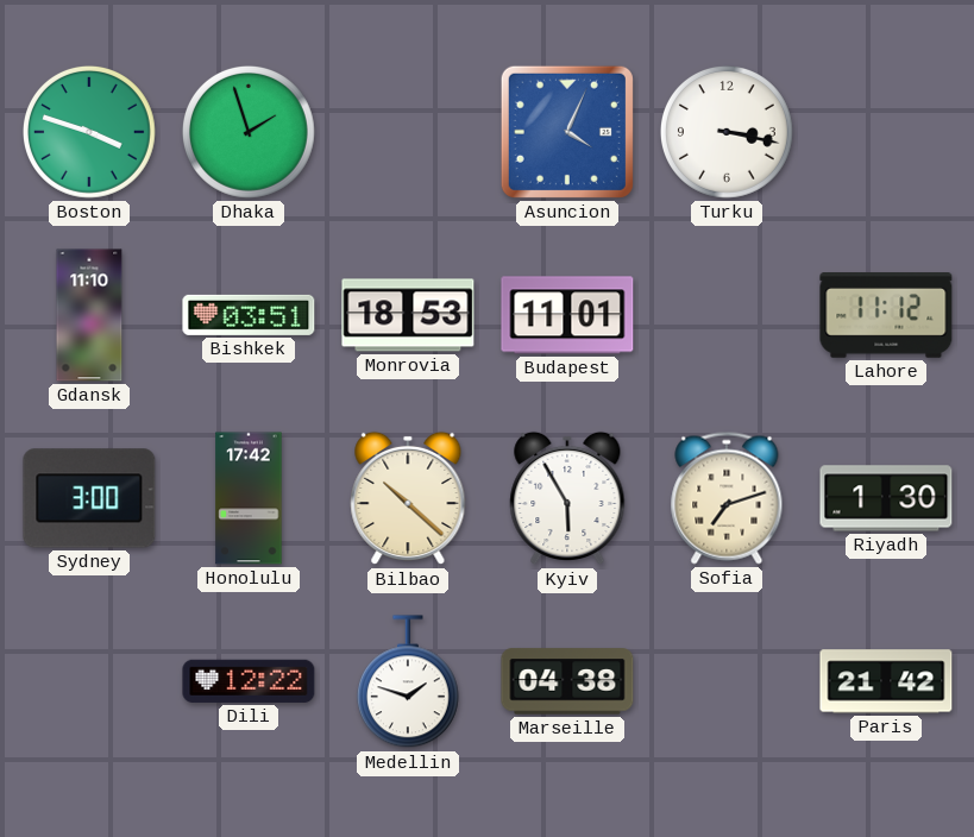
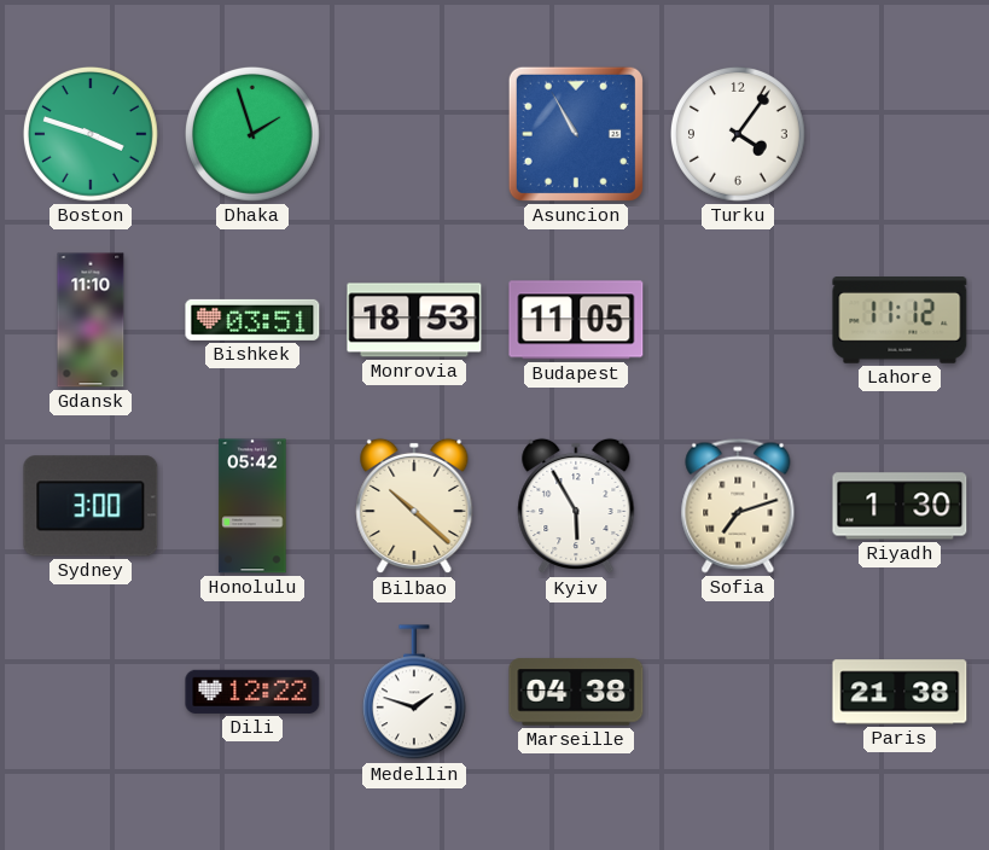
Asuncion: 4:04 -> 10:55
Turku: 3:17 -> 4:06
Budapest: 11:01 -> 11:05
Honolulu: 17:42 -> 05:42
Paris: 21:42 -> 21:38
